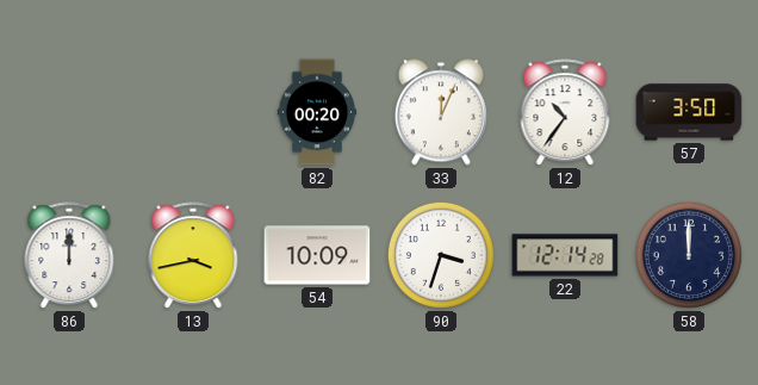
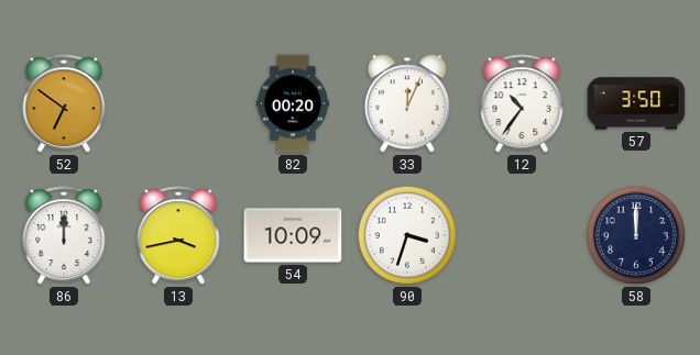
52: none -> 6:51
22: 12:14 -> none
